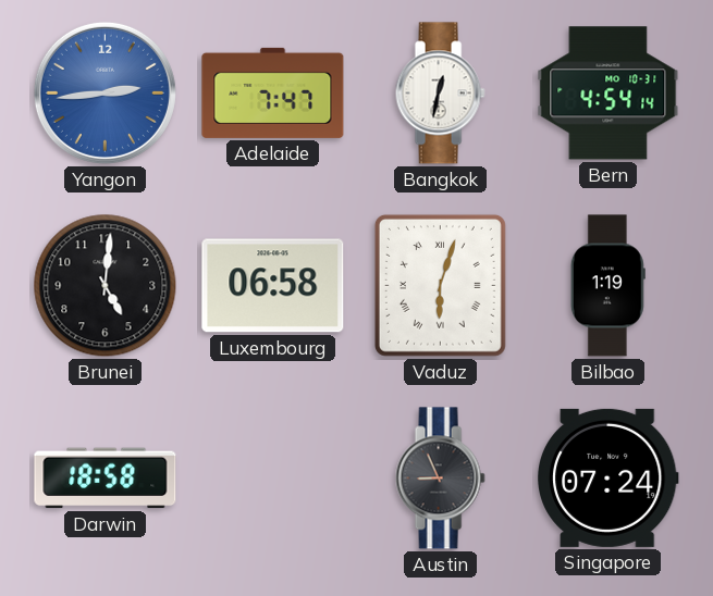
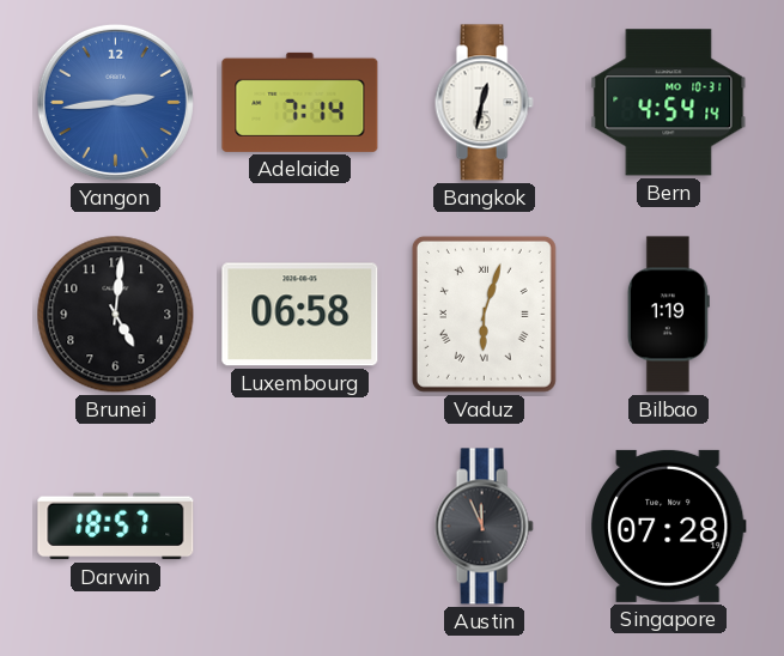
Adelaide: 7:47 -> 7:14
Darwin: 18:58 -> 18:57
Austin: 8:56 -> 11:56
Singapore: 07:24 -> 07:28
